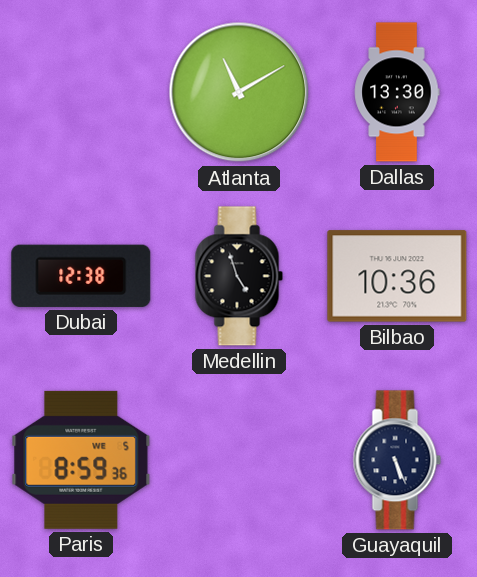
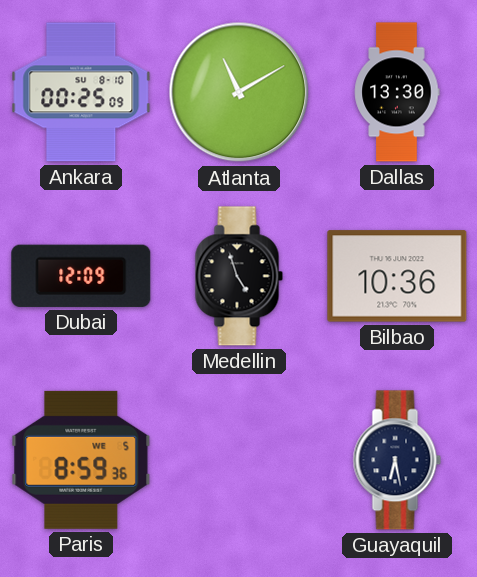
Ankara: none -> 00:25
Dubai: 12:38 -> 12:09
Guayaquil: 5:26 -> 6:28
